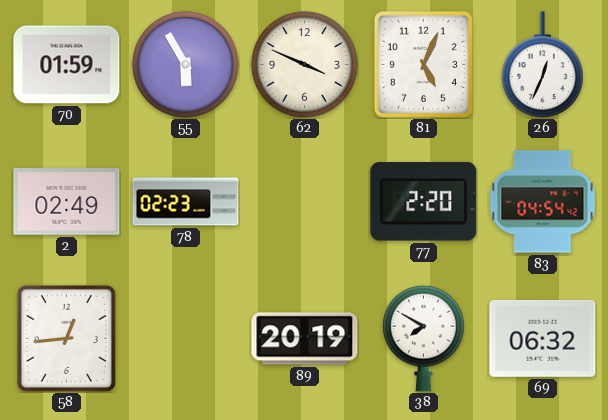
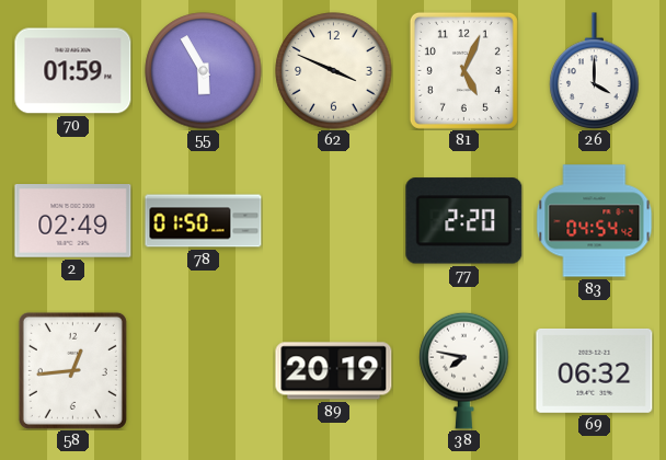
26: 12:34 -> 4:00
78: 02:23 -> 01:50
38: 7:50 -> 7:47
